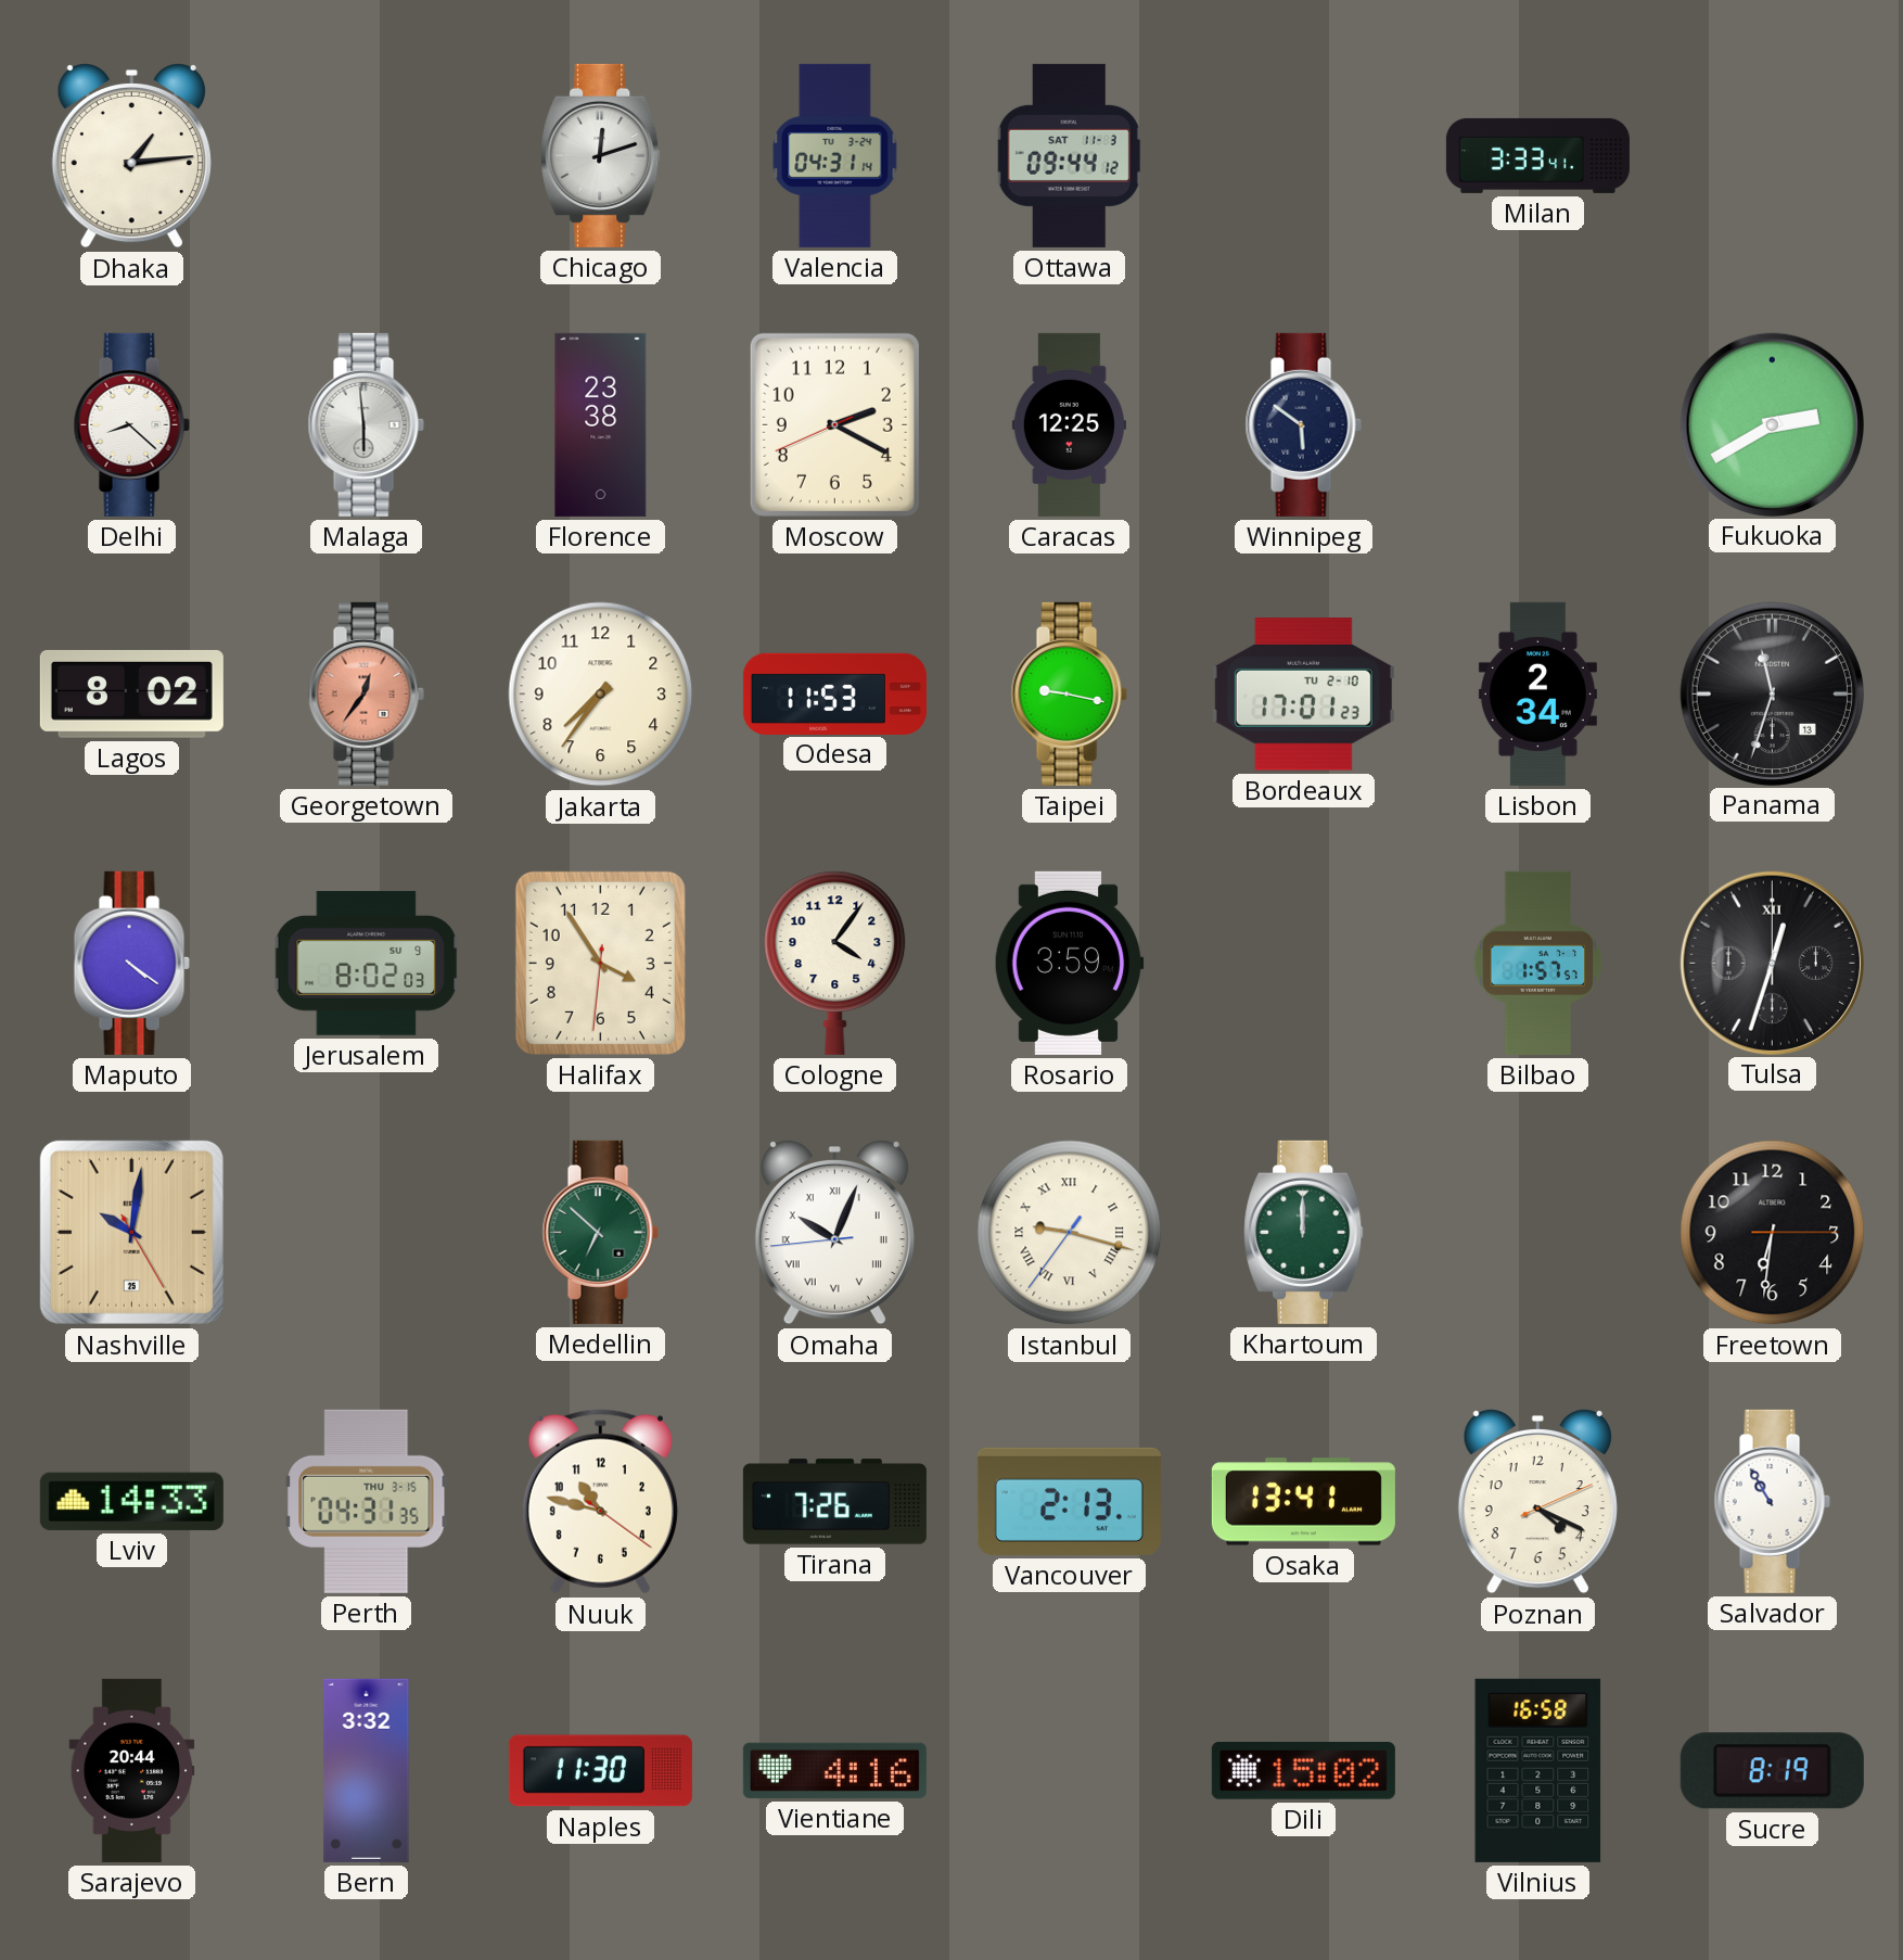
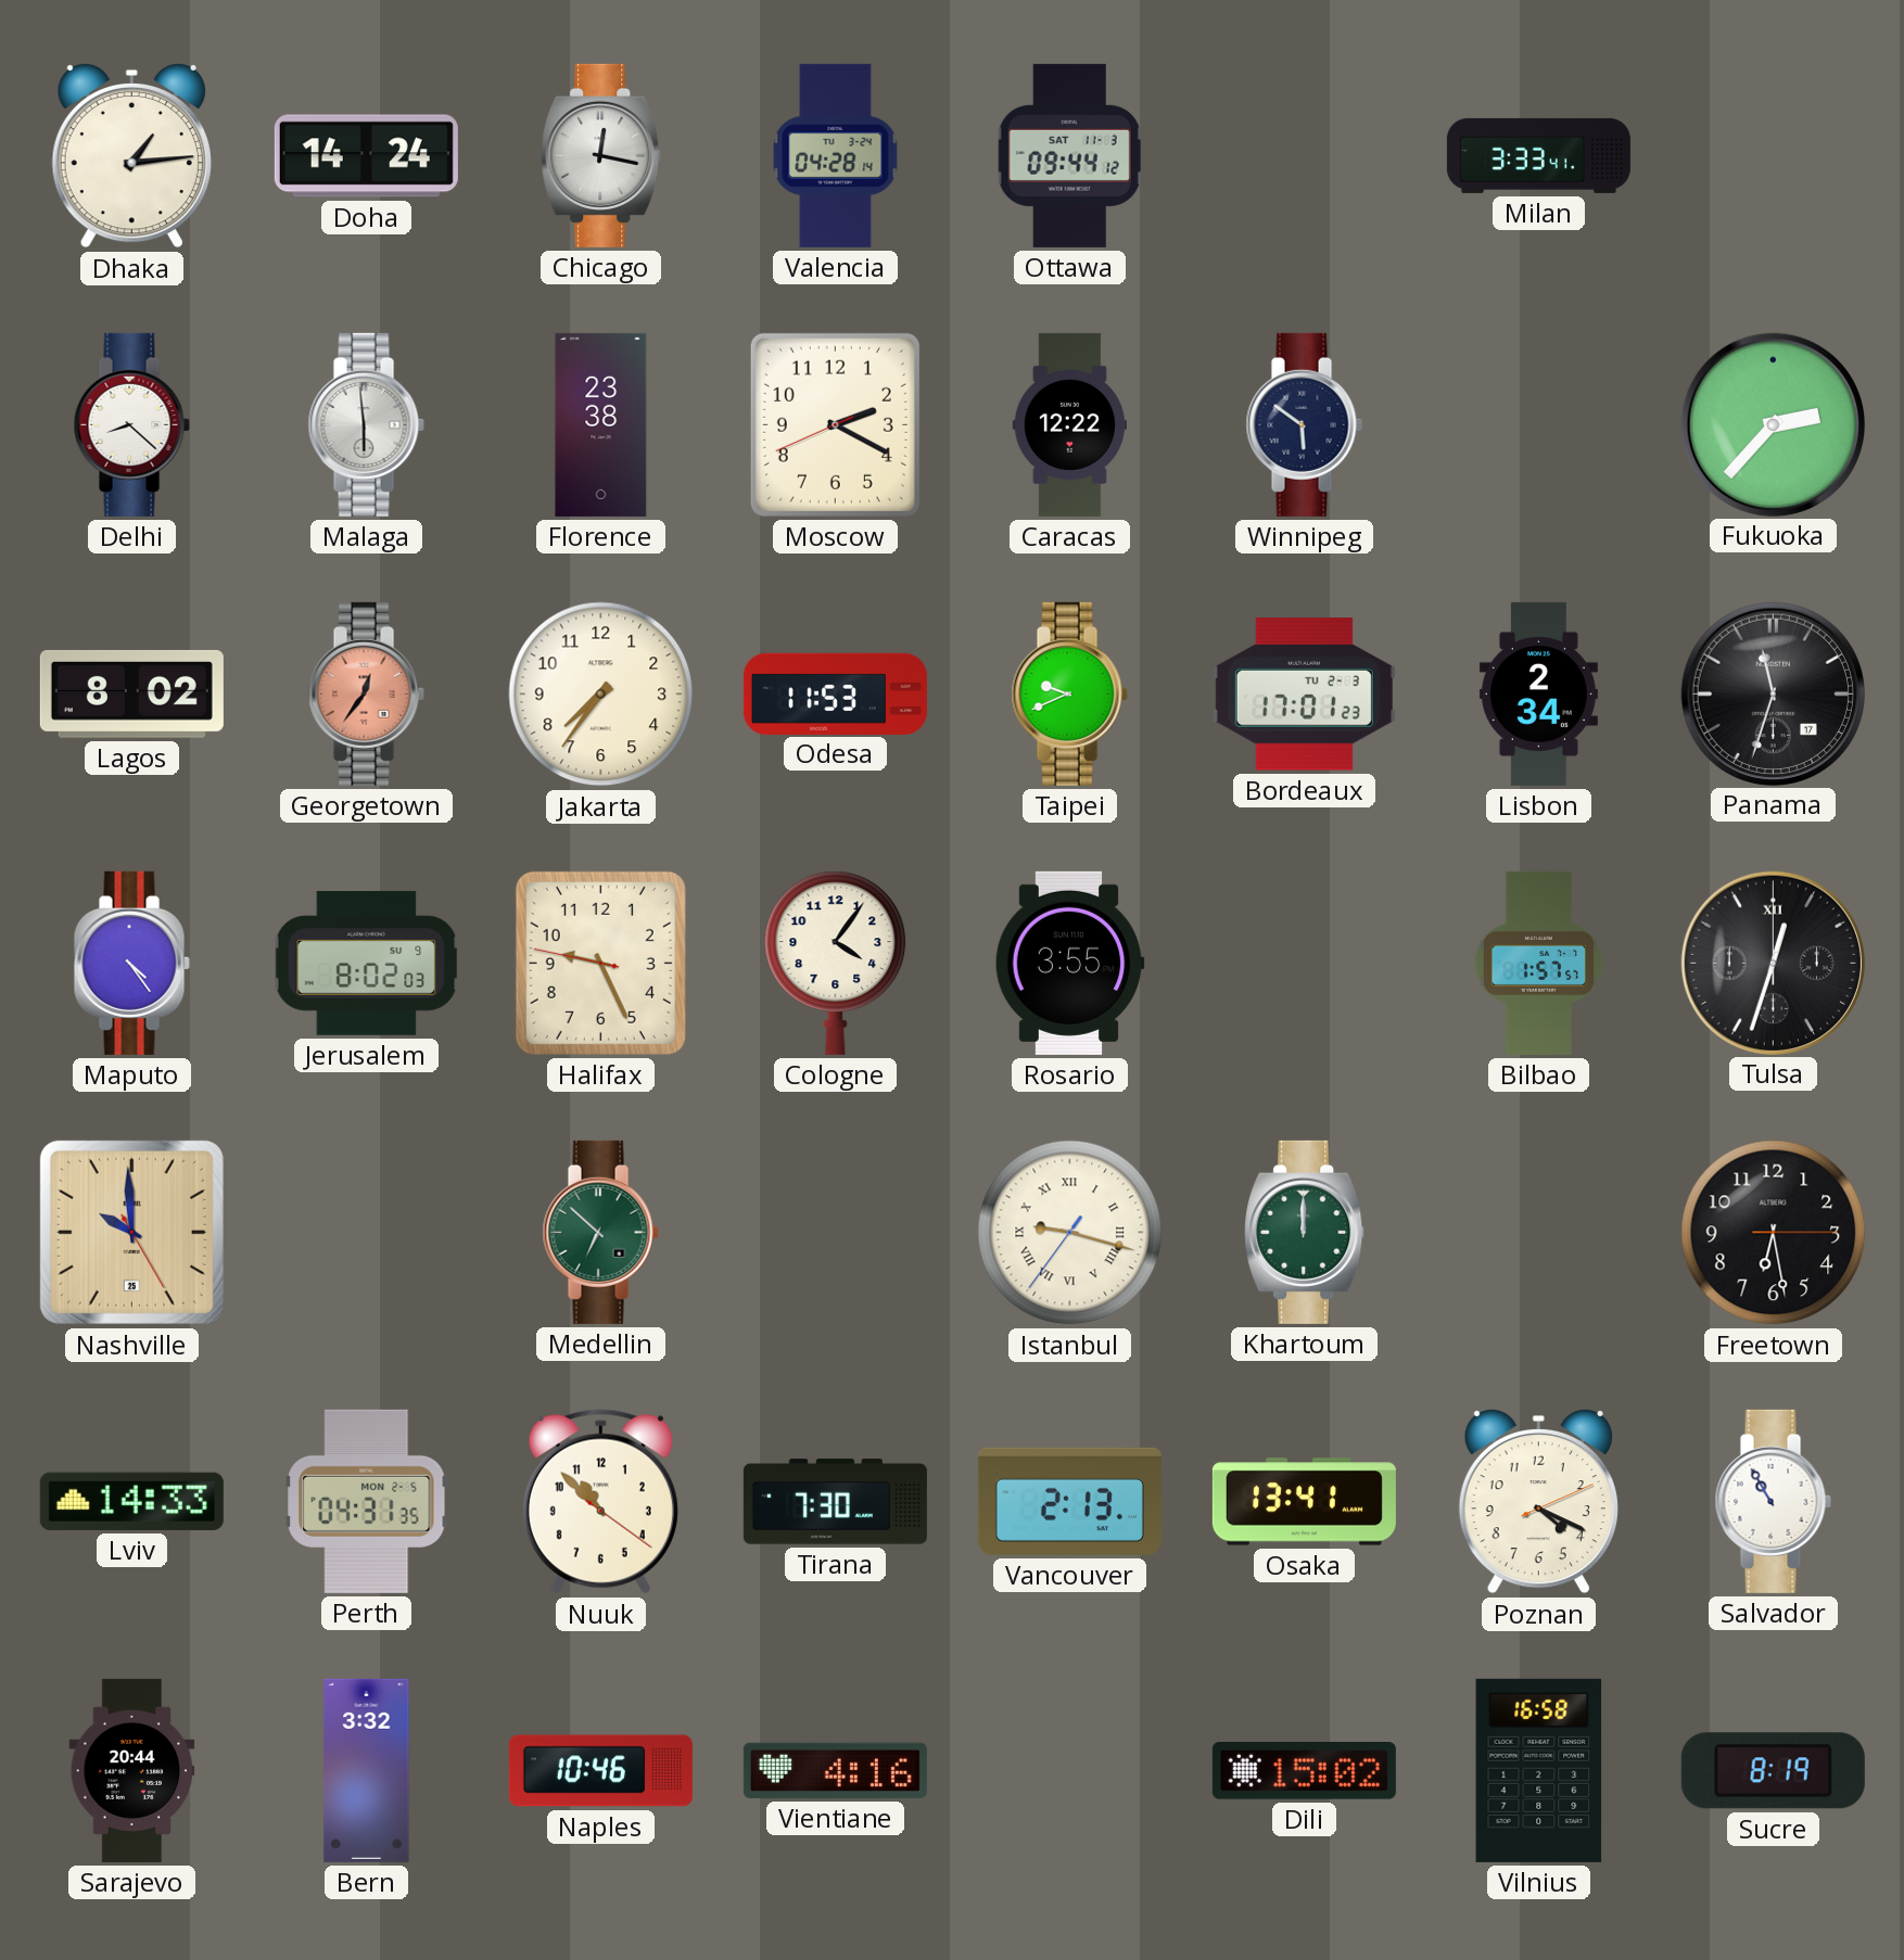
Doha: none -> 14:24
Chicago: 12:12 -> 12:17
Valencia: 04:31 -> 04:28
Caracas: 12:25 -> 12:22
Fukuoka: 2:40 -> 2:37
Taipei: 9:17 -> 9:41
Bordeaux date: TU 2-10 -> TU 2-3
Panama date: 13 -> 17
Maputo: 4:21 -> 4:24
Halifax: 3:54 -> 9:25
Rosario: 3:59 -> 3:55
Nashville: 10:01 -> 9:59
Omaha: 10:03 -> none
Freetown: 6:31 -> 6:28
Perth date: THU 3-15 -> MON 2-5
Nuuk: 10:47 -> 10:52
Tirana: 7:26 -> 7:30
Naples: 11:30 -> 10:46
